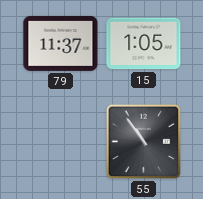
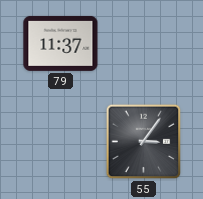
15: 1:05 -> none
55: 10:54 -> 3:06
